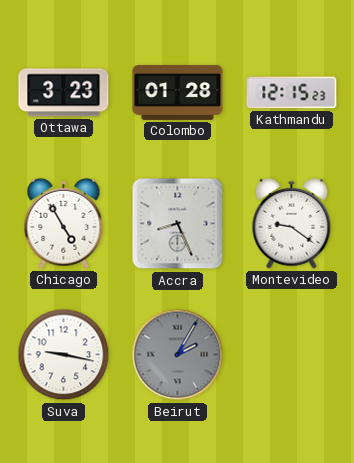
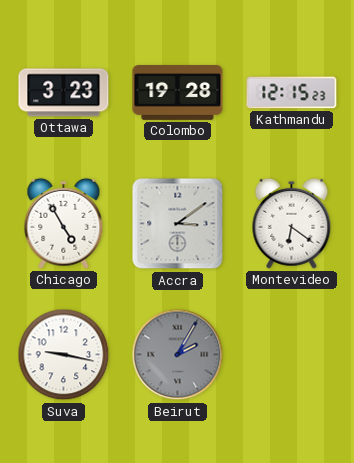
Colombo: 01:28 -> 19:28
Accra: 8:26 -> 3:09
Montevideo: 9:21 -> 6:21
